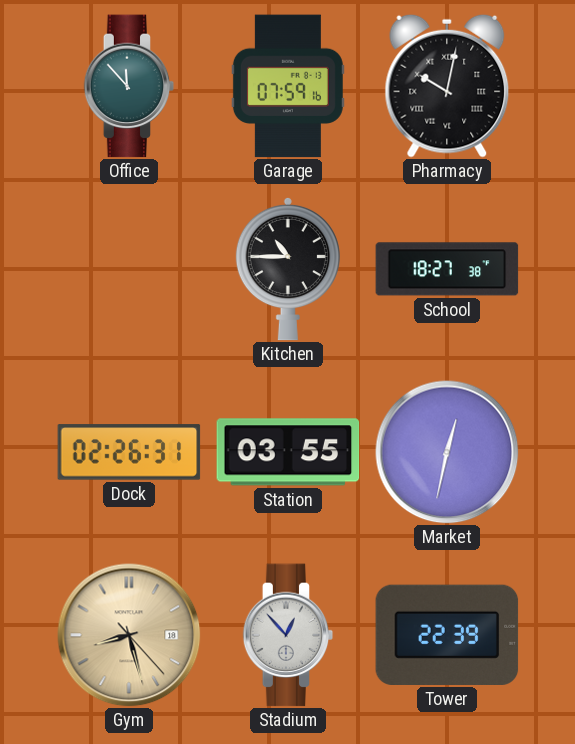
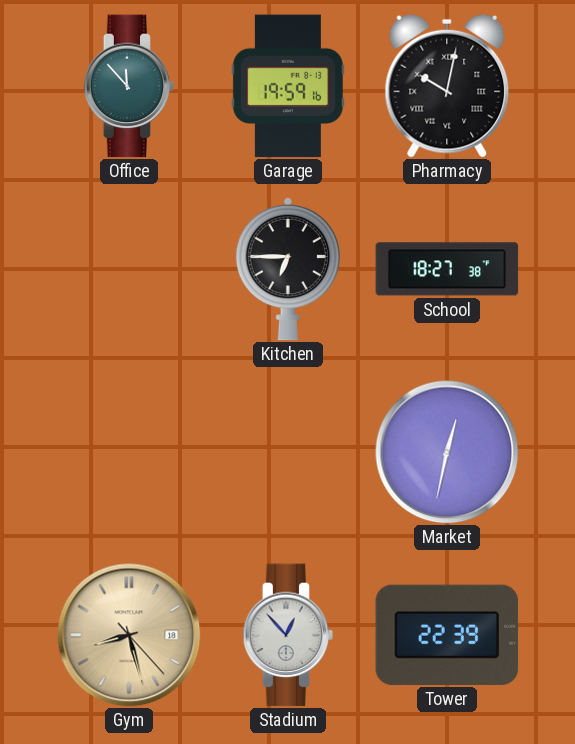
Garage: 07:59 -> 19:59
Kitchen: 10:45 -> 6:45
Dock: 02:26 -> none
Station: 03:55 -> none
